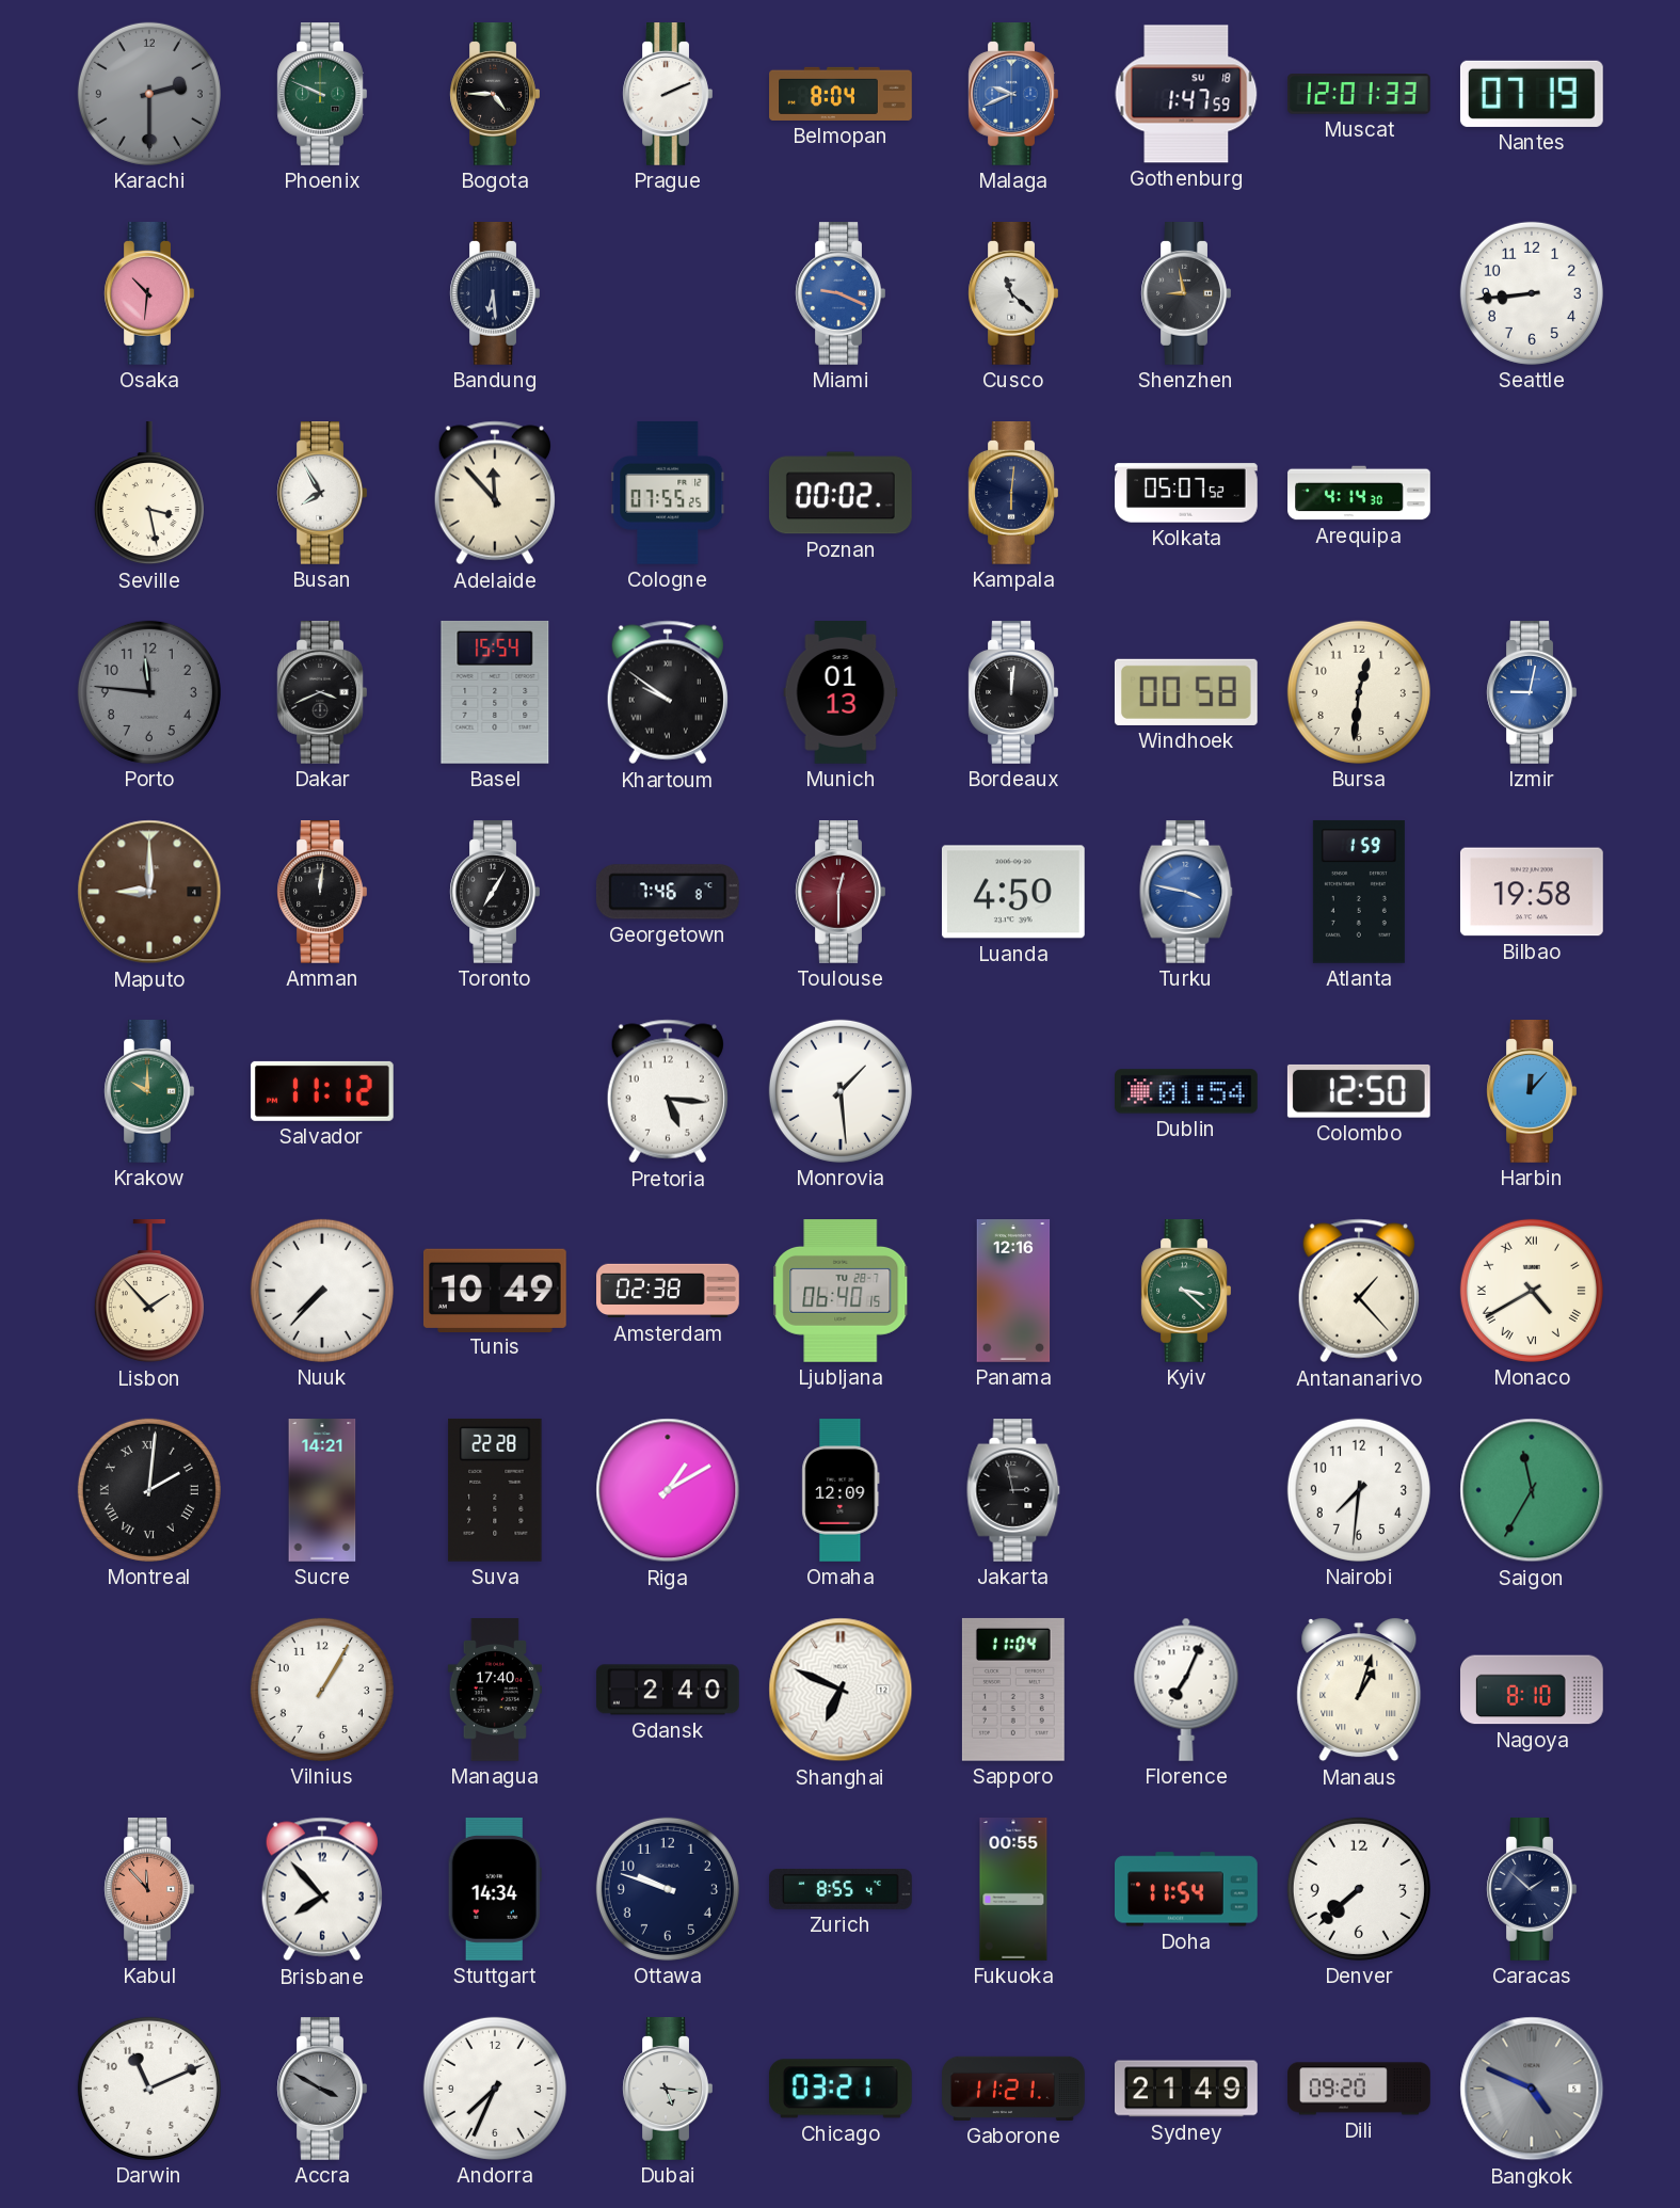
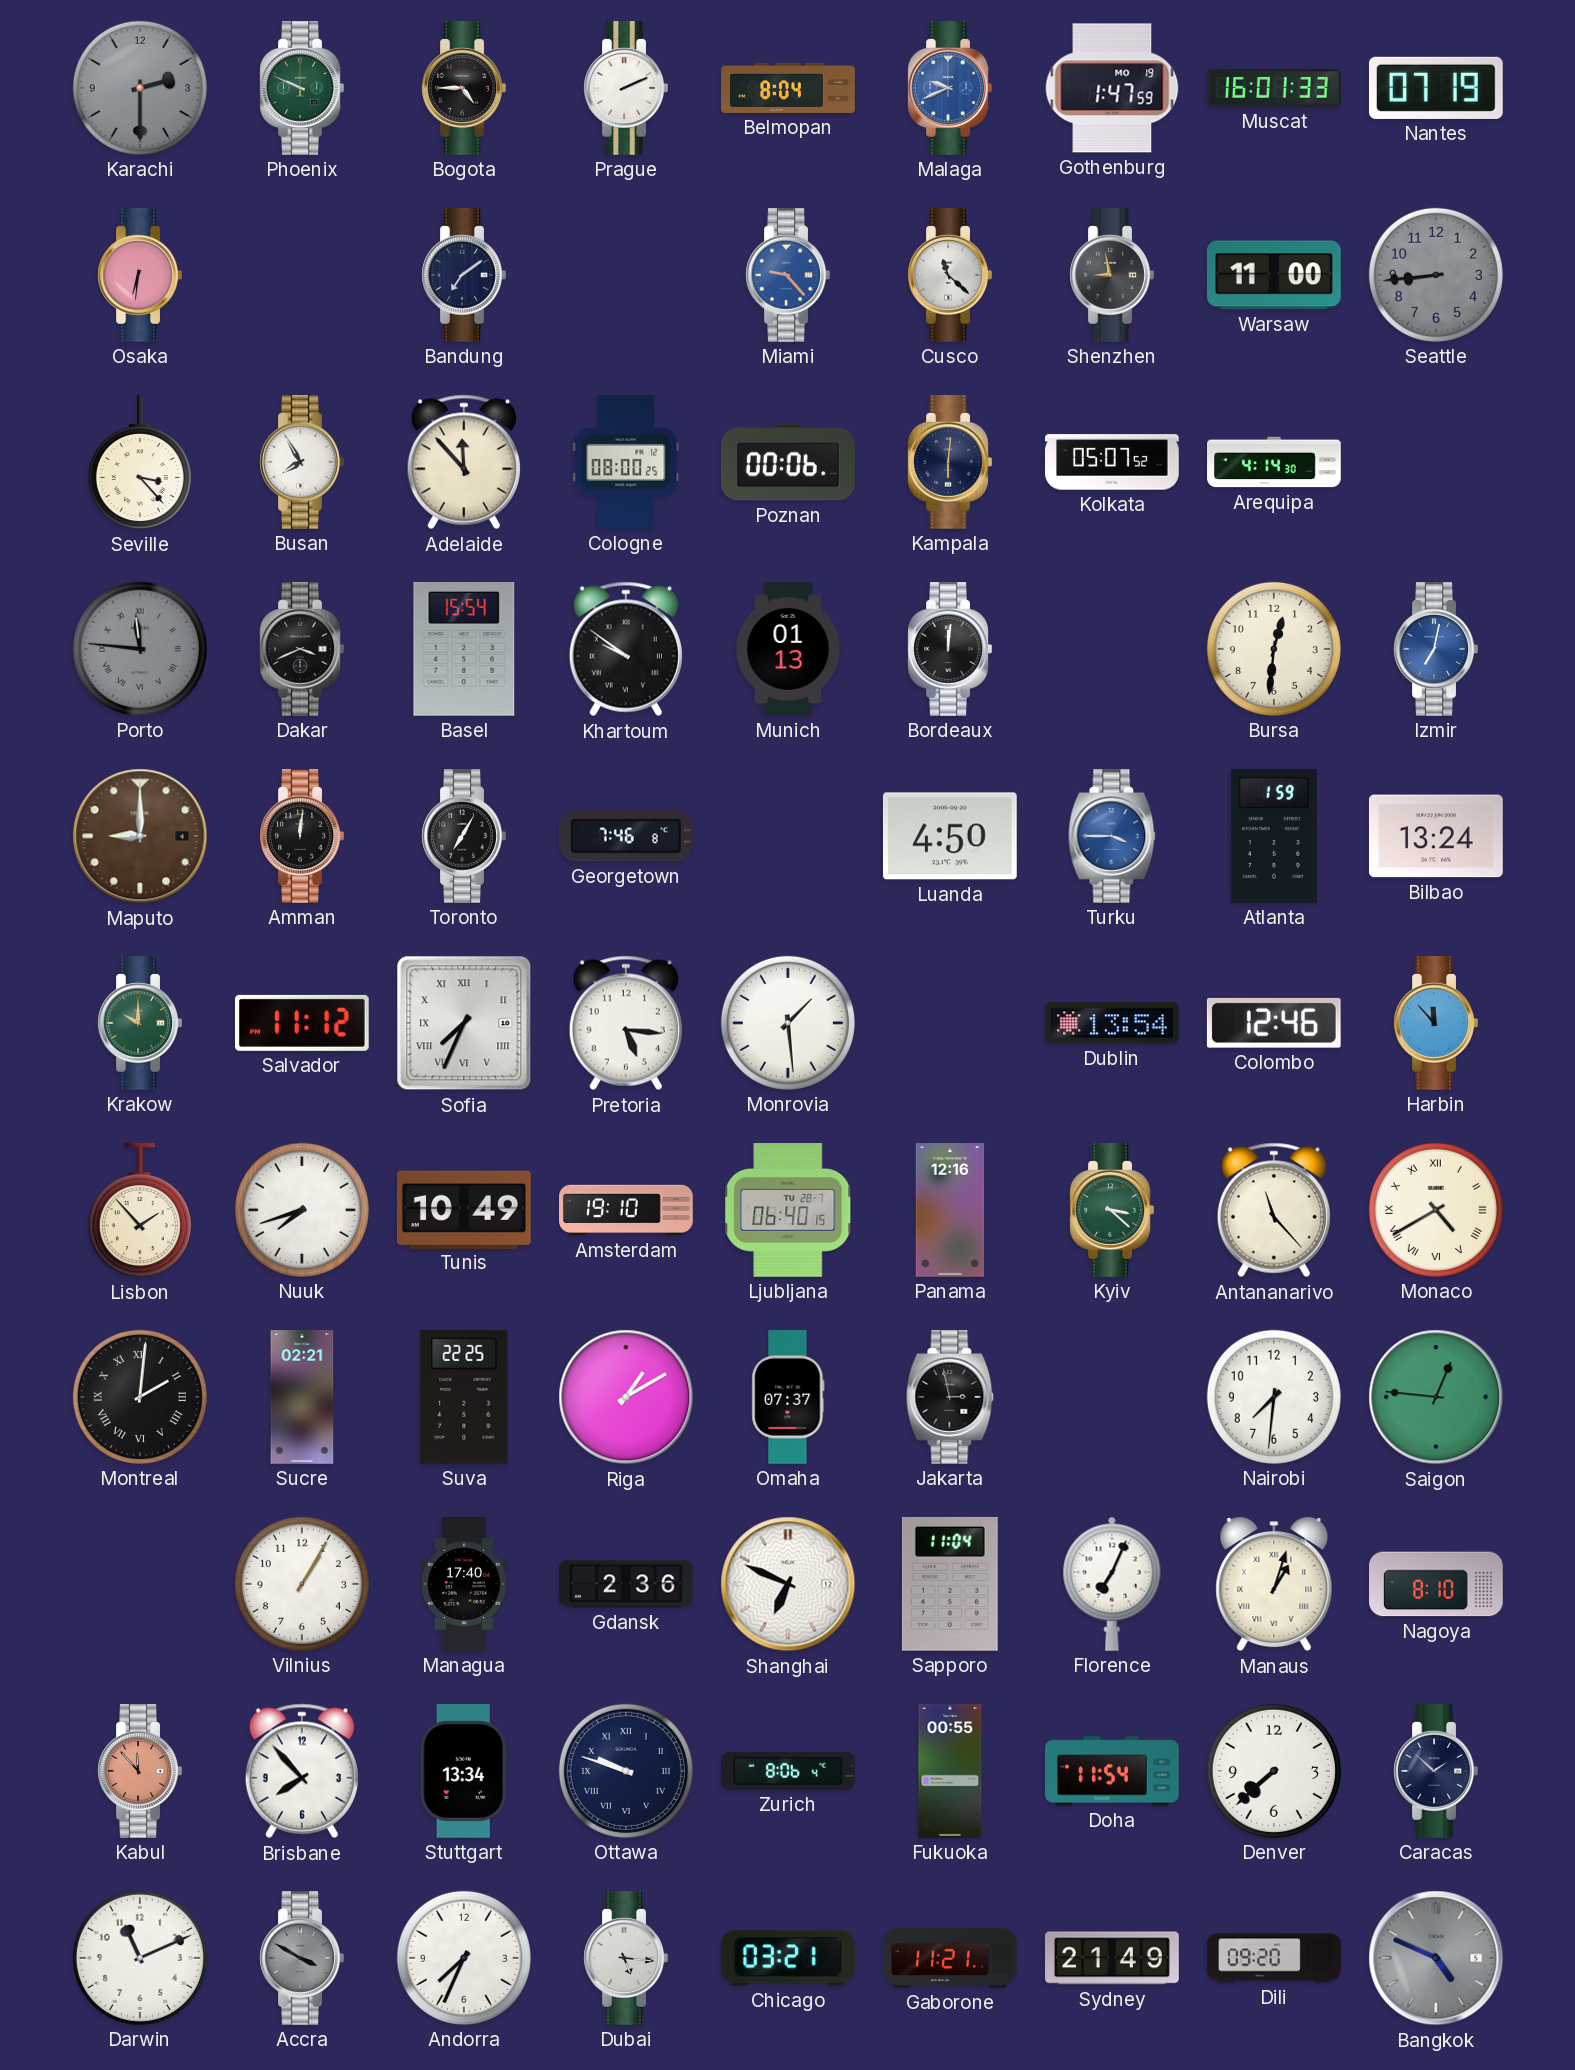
Gothenburg date: SU 18 -> MO 19
Muscat: 12:01 -> 16:01
Osaka: 10:31 -> 6:31
Bandung: 6:29 -> 7:09
Miami: 9:19 -> 9:23
Warsaw: none -> 11:00
Seattle dial: white -> grey
Seville: 3:28 -> 3:23
Cologne: 07:55 -> 08:00
Poznan: 00:02 -> 00:06
Porto numerals: Arabic -> Roman
Windhoek: 00:58 -> none
Izmir: 9:02 -> 7:02
Toulouse: 12:30 -> none
Turku: 3:47 -> 3:45
Bilbao: 19:58 -> 13:24
Sofia: none -> 7:34
Dublin: 01:54 -> 13:54
Colombo: 12:50 -> 12:46
Harbin: 12:07 -> 11:53
Nuuk: 7:37 -> 7:42
Amsterdam: 02:38 -> 19:10
Antananarivo: 1:23 -> 11:23
Sucre: 14:21 -> 02:21
Suva: 22:28 -> 22:25
Omaha: 12:09 -> 07:37
Saigon: 11:35 -> 12:46
Gdansk: 2:40 -> 2:36
Stuttgart: 14:34 -> 13:34
Ottawa numerals: Arabic -> Roman
Zurich: 8:55 -> 8:06
